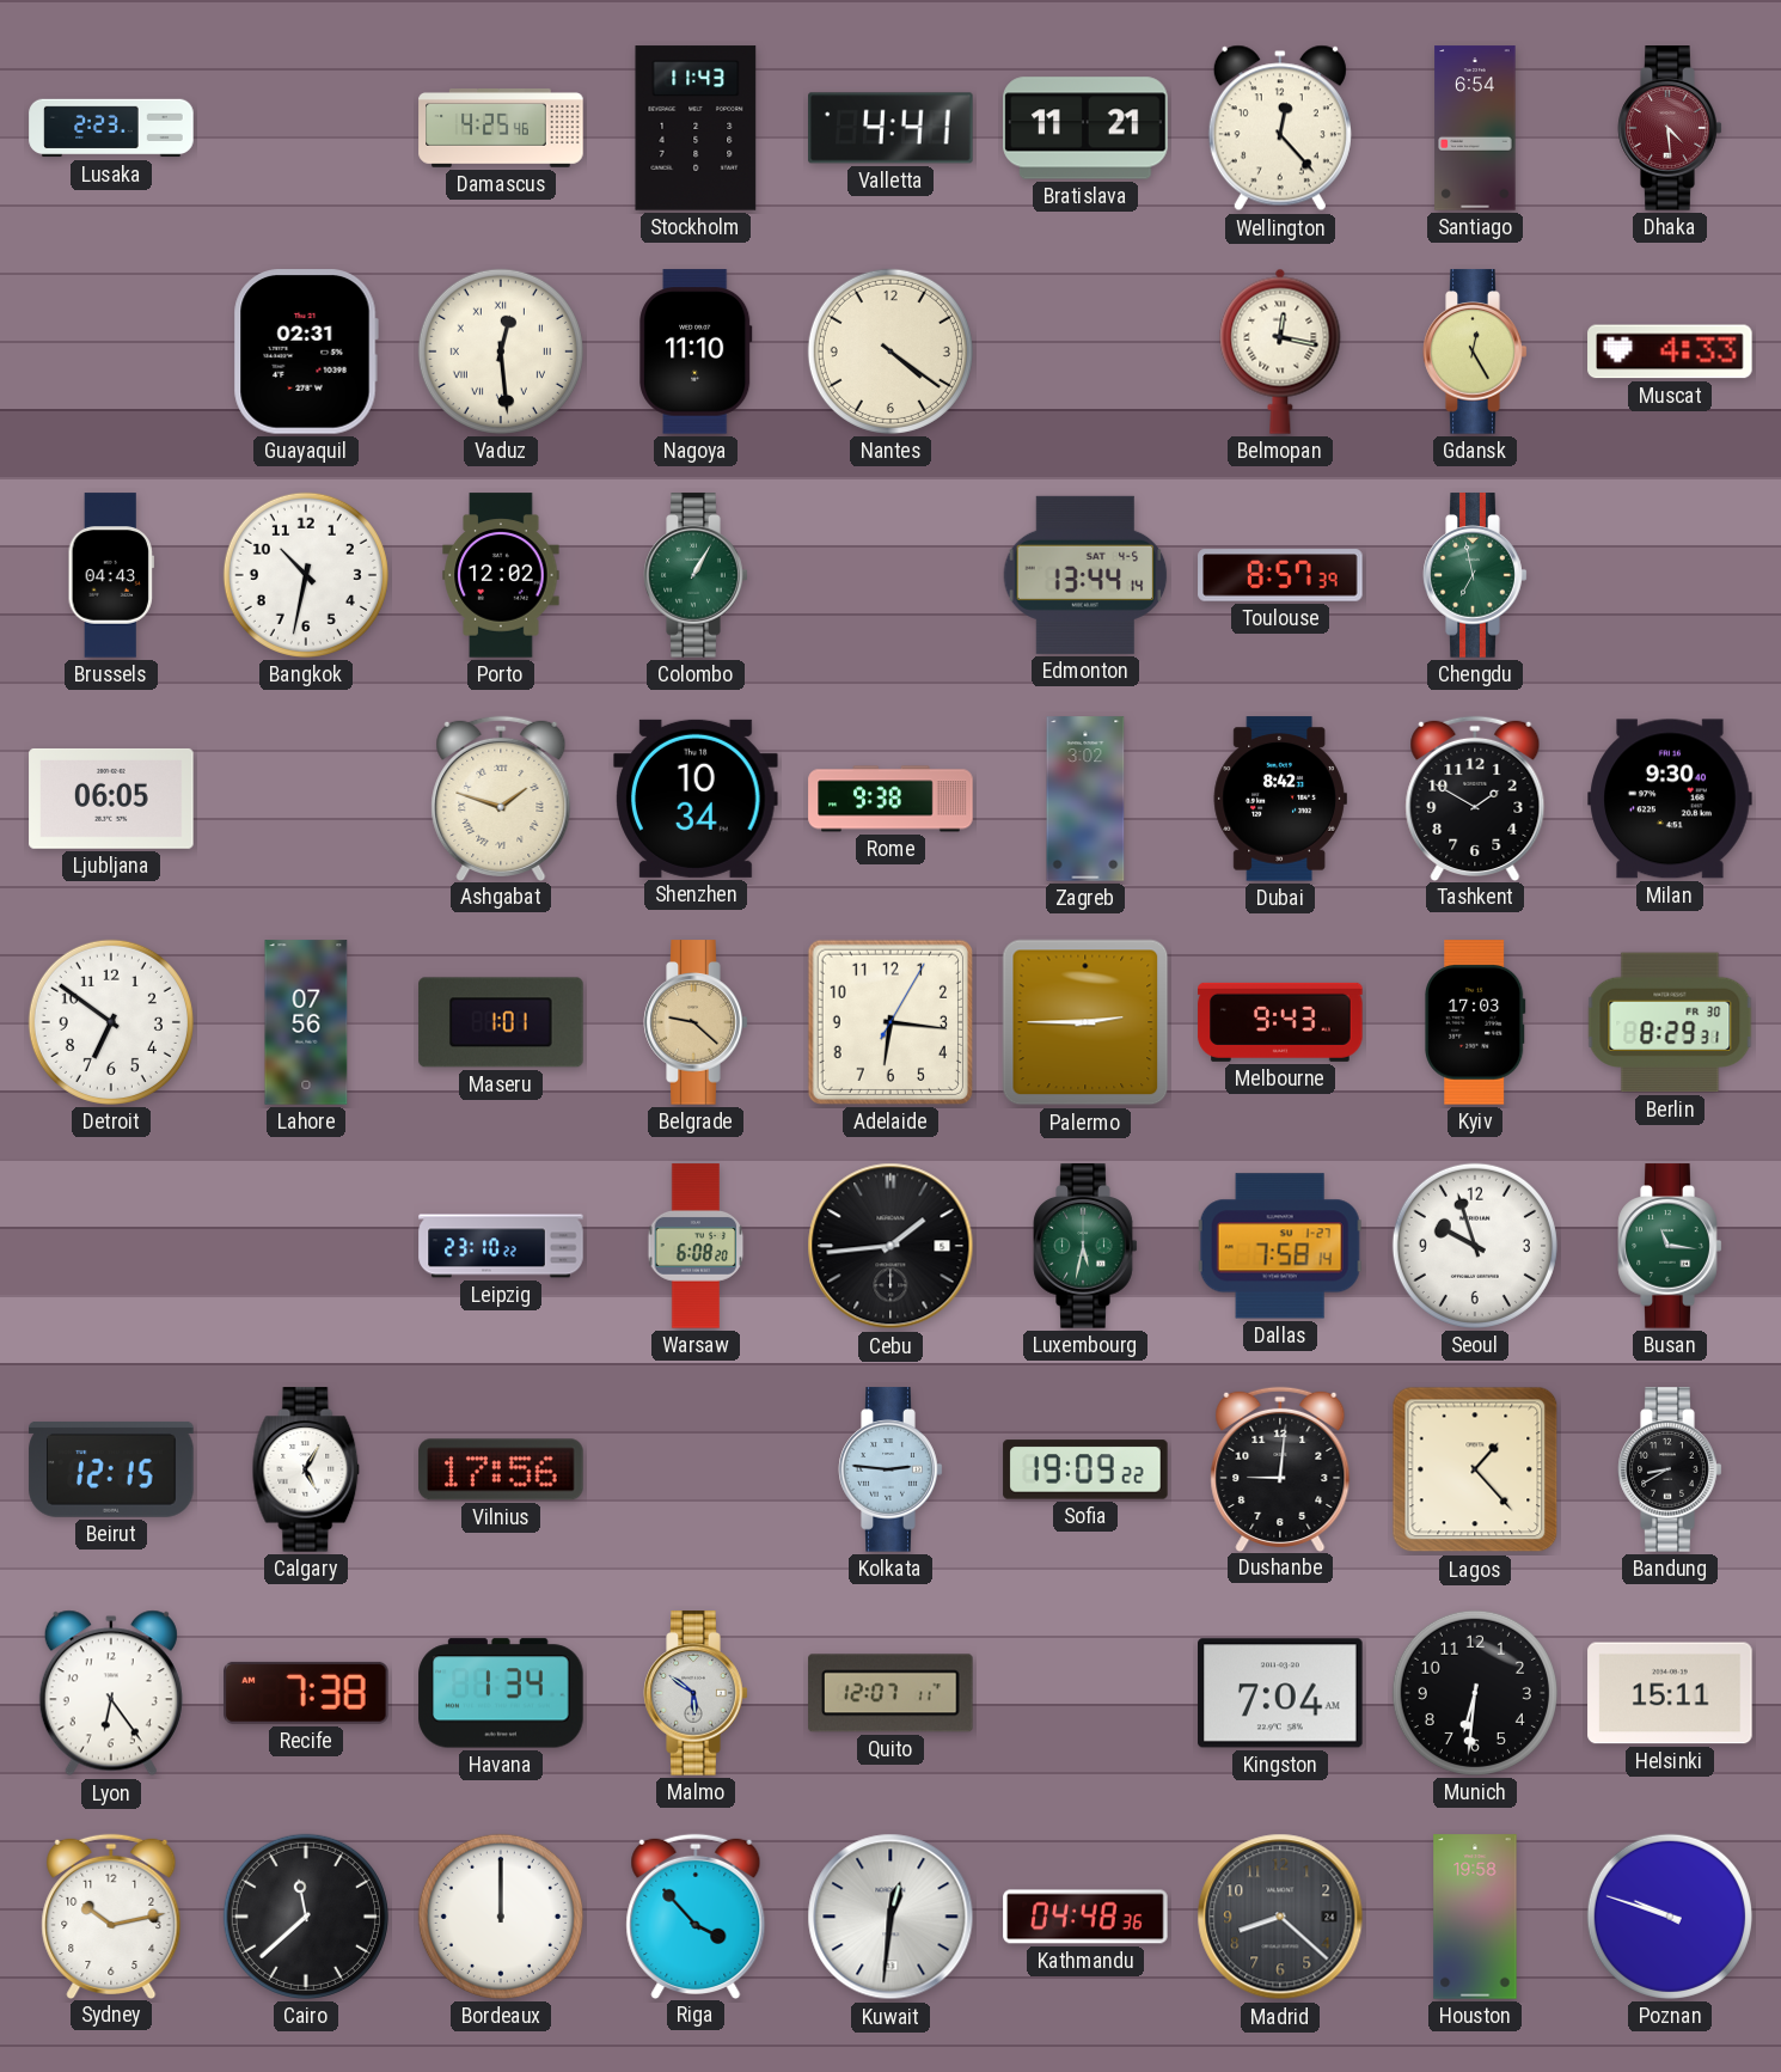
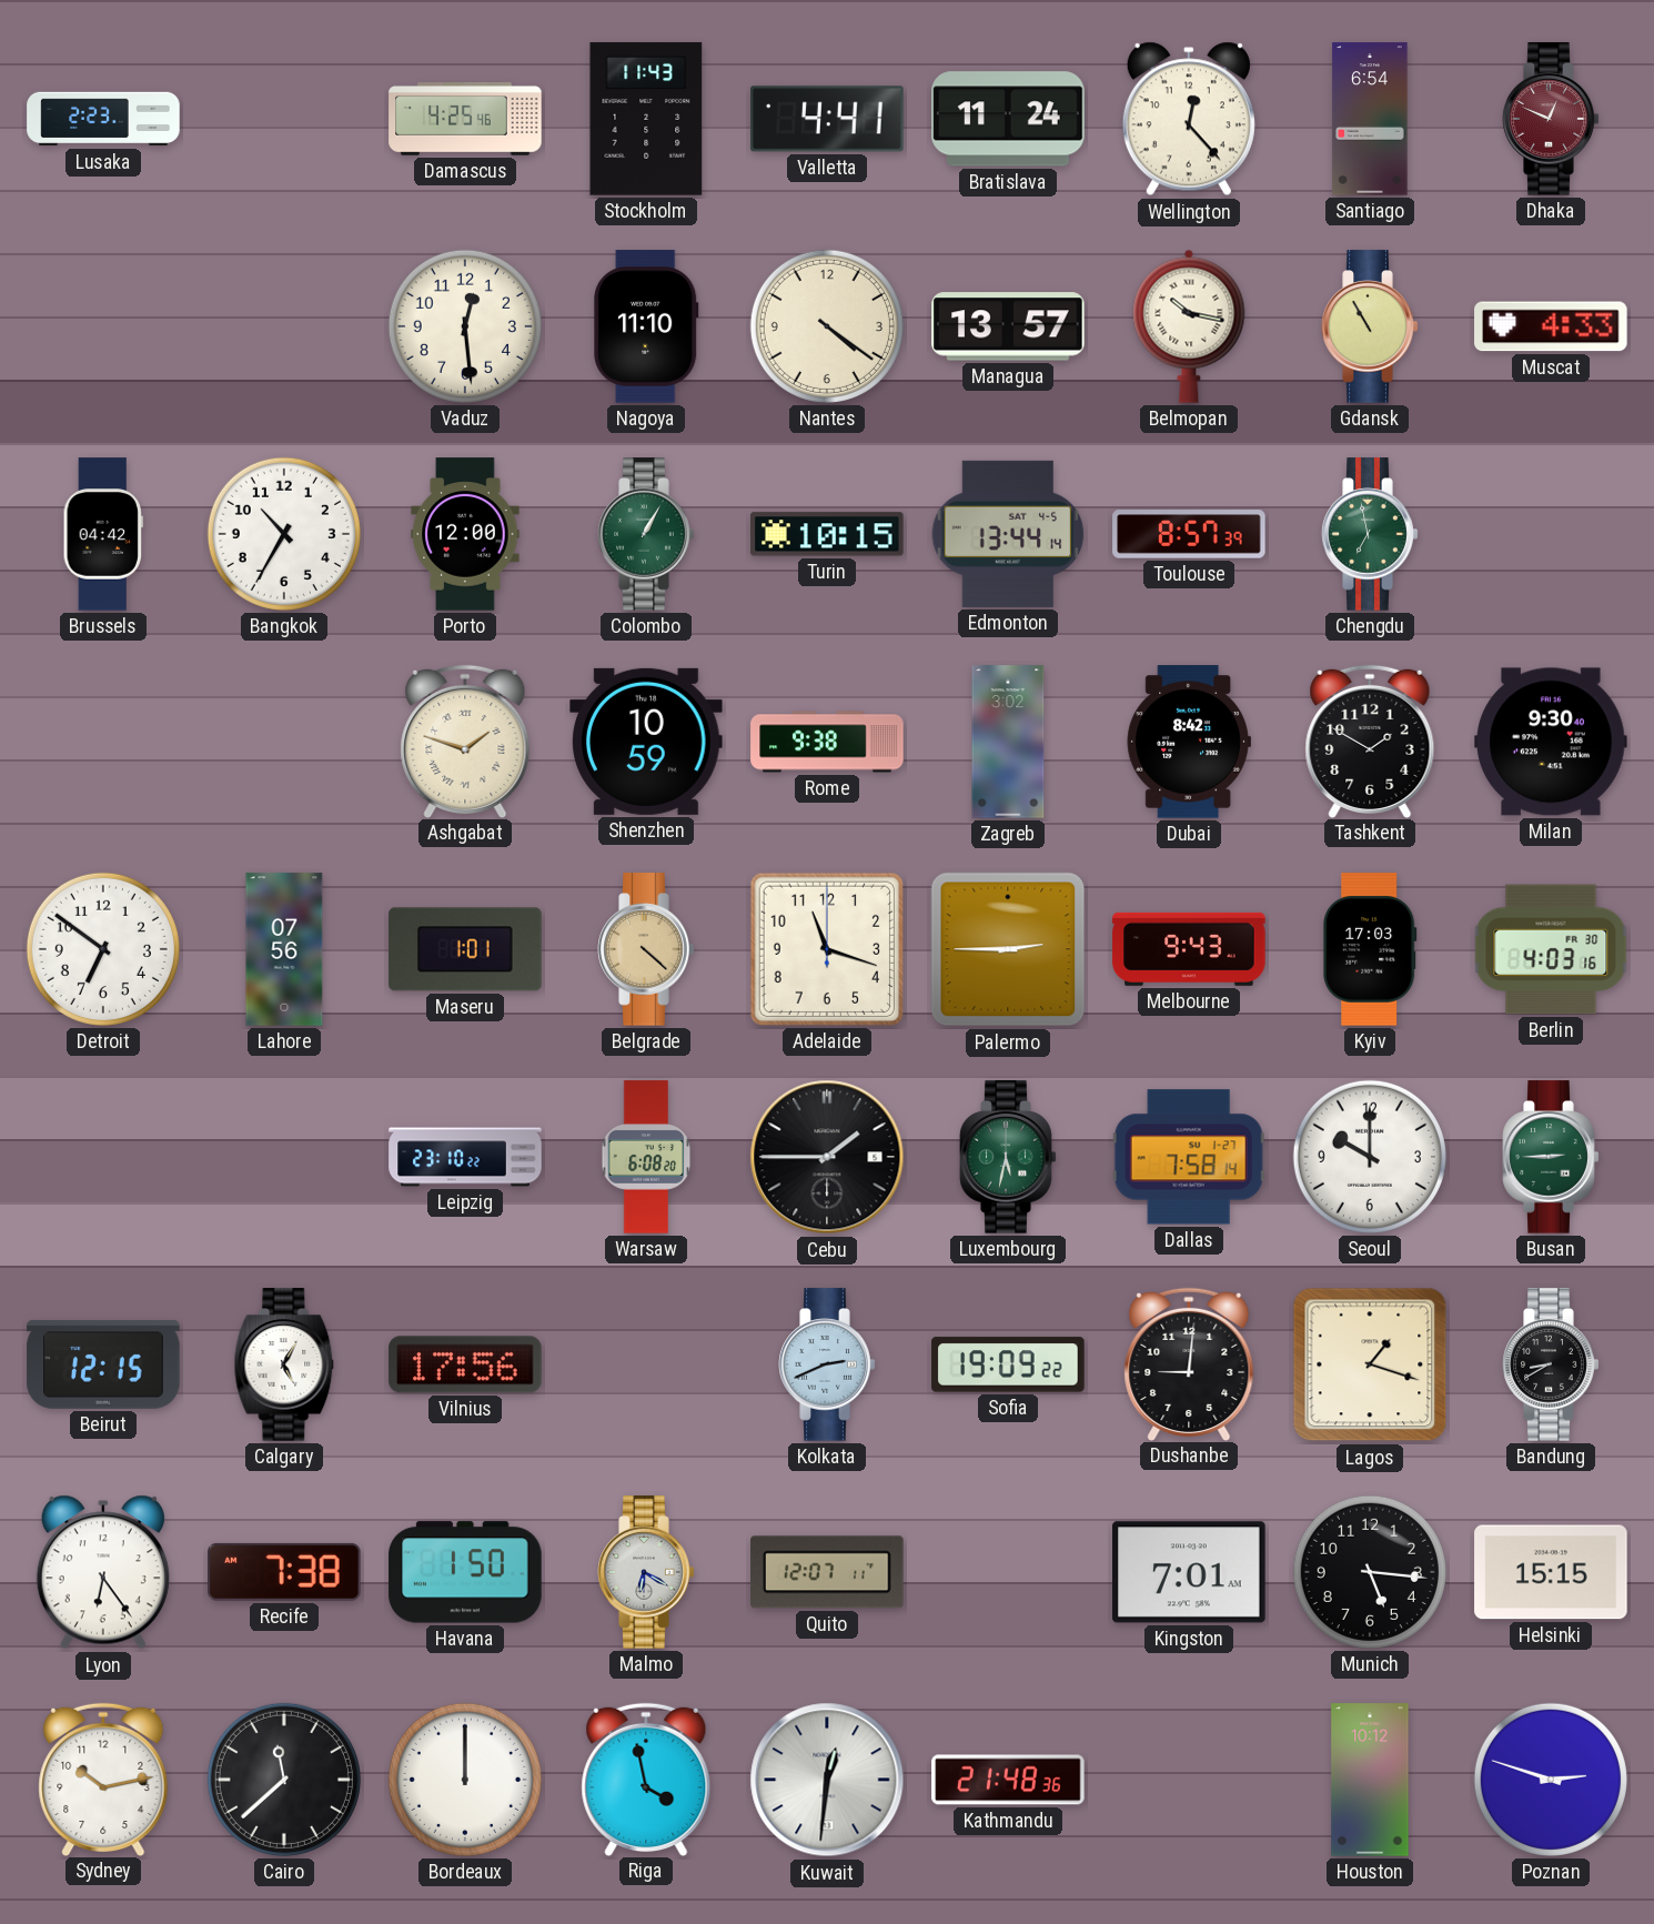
Bratislava: 11:21 -> 11:24
Dhaka: 4:29 -> 12:49
Guayaquil: 02:31 -> none
Vaduz numerals: Roman -> Arabic
Managua: none -> 13:57
Belmopan: 12:17 -> 10:17
Gdansk: 12:25 -> 10:55
Brussels: 04:43 -> 04:42
Bangkok: 10:32 -> 10:35
Porto: 12:02 -> 12:00
Turin: none -> 10:15
Ljubljana: 06:05 -> none
Shenzhen: 10:34 -> 10:59
Belgrade: 9:22 -> 4:22
Adelaide: 6:16 -> 11:18
Berlin: 8:29 -> 4:03
Cebu: 1:44 -> 1:45
Seoul: 9:57 -> 10:00
Busan: 11:16 -> 2:45
Kolkata: 2:46 -> 2:41
Lagos: 1:23 -> 1:18
Havana: 1:34 -> 1:50
Malmo: 5:51 -> 6:20
Kingston: 7:04 -> 7:01
Munich: 6:31 -> 5:16
Helsinki: 15:11 -> 15:15
Riga: 3:53 -> 3:58
Kathmandu: 04:48 -> 21:48
Madrid: 8:22 -> none
Houston: 19:58 -> 10:12
Poznan: 9:48 -> 2:48
